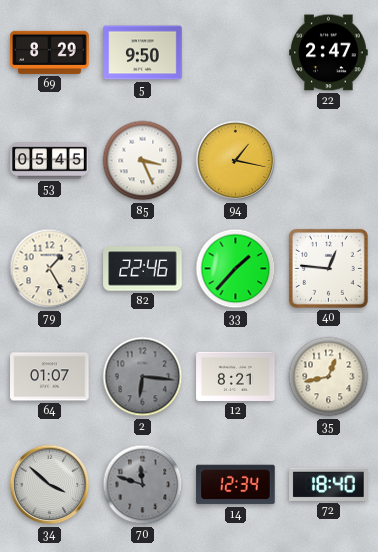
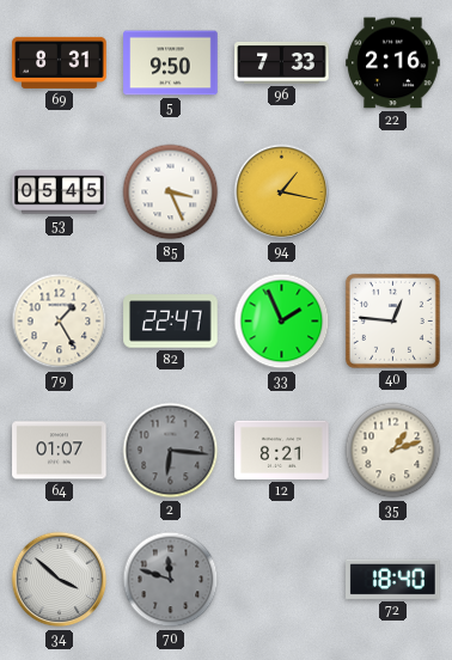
69: 8:29 -> 8:31
96: none -> 7:33
22: 2:47 -> 2:16
82: 22:46 -> 22:47
33: 1:37 -> 1:56
35: 12:43 -> 1:12
14: 12:34 -> none
